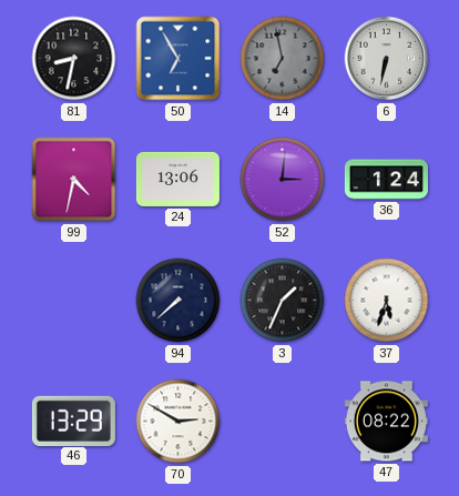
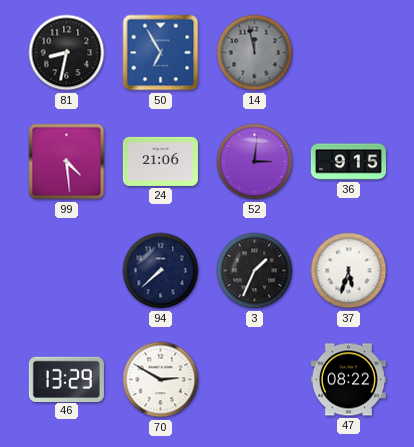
14: 6:58 -> 11:58
6: 6:32 -> none
99: 4:32 -> 4:29
24: 13:06 -> 21:06
36: 1:24 -> 9:15
